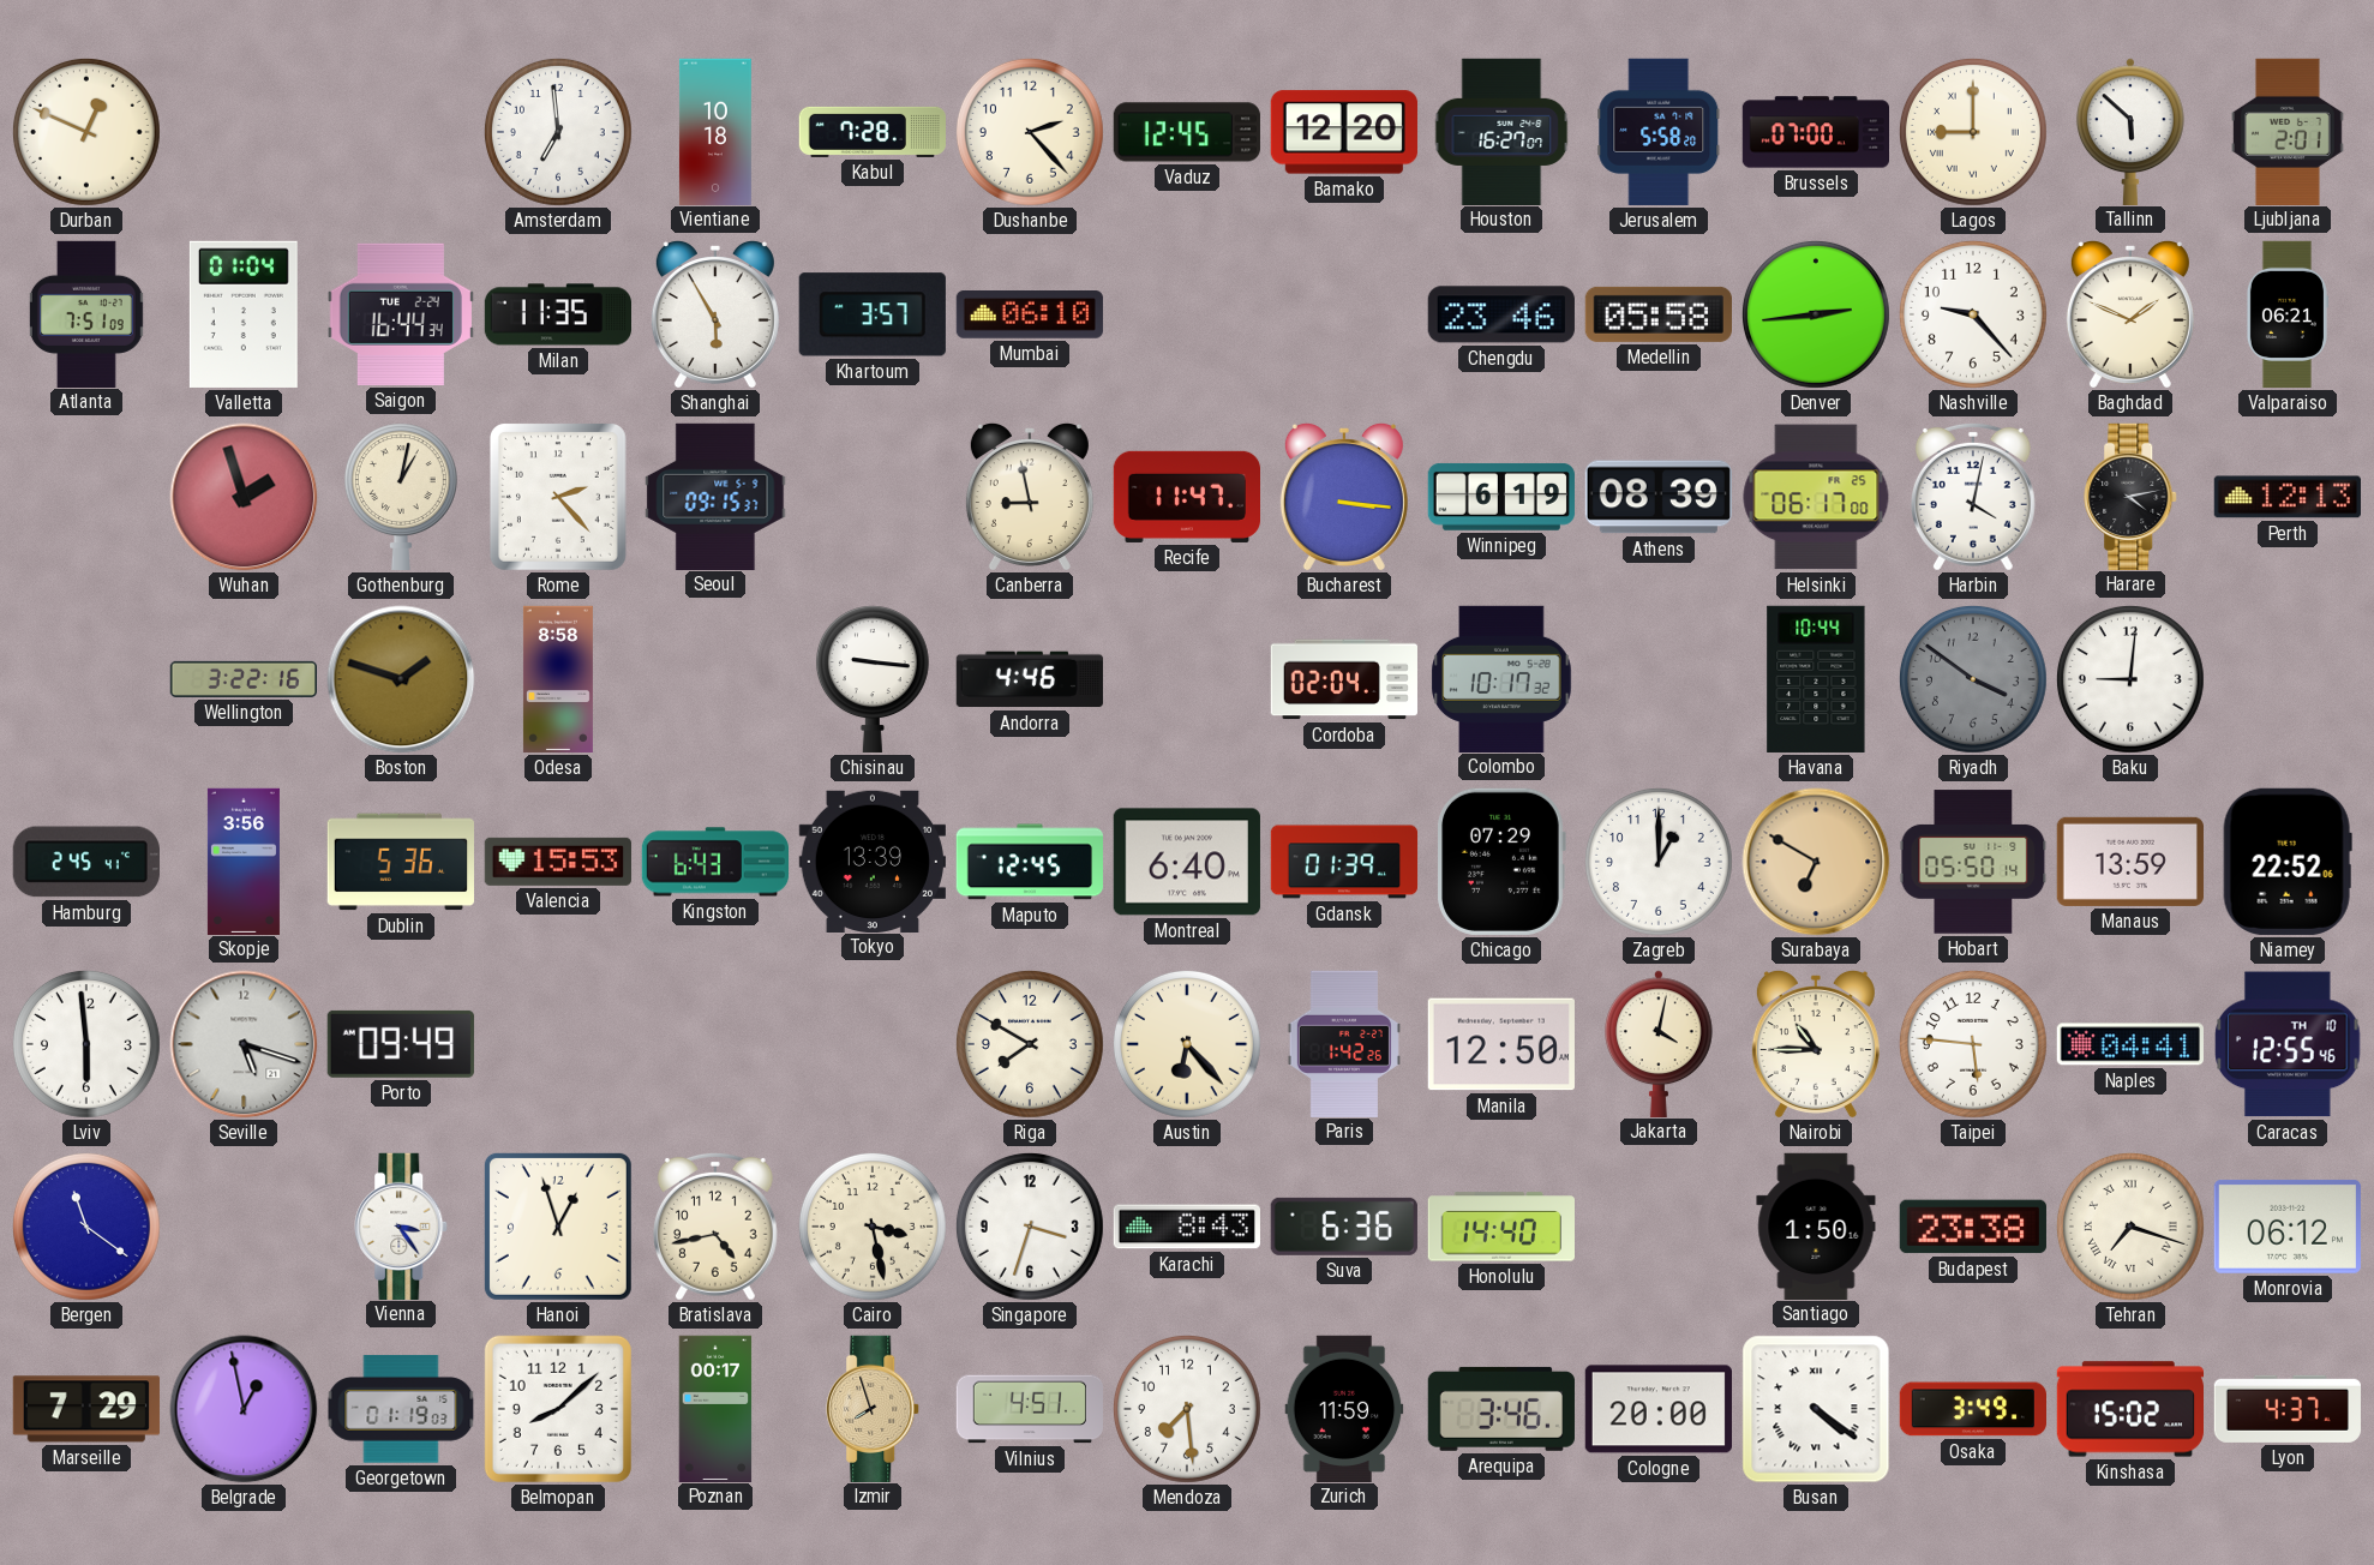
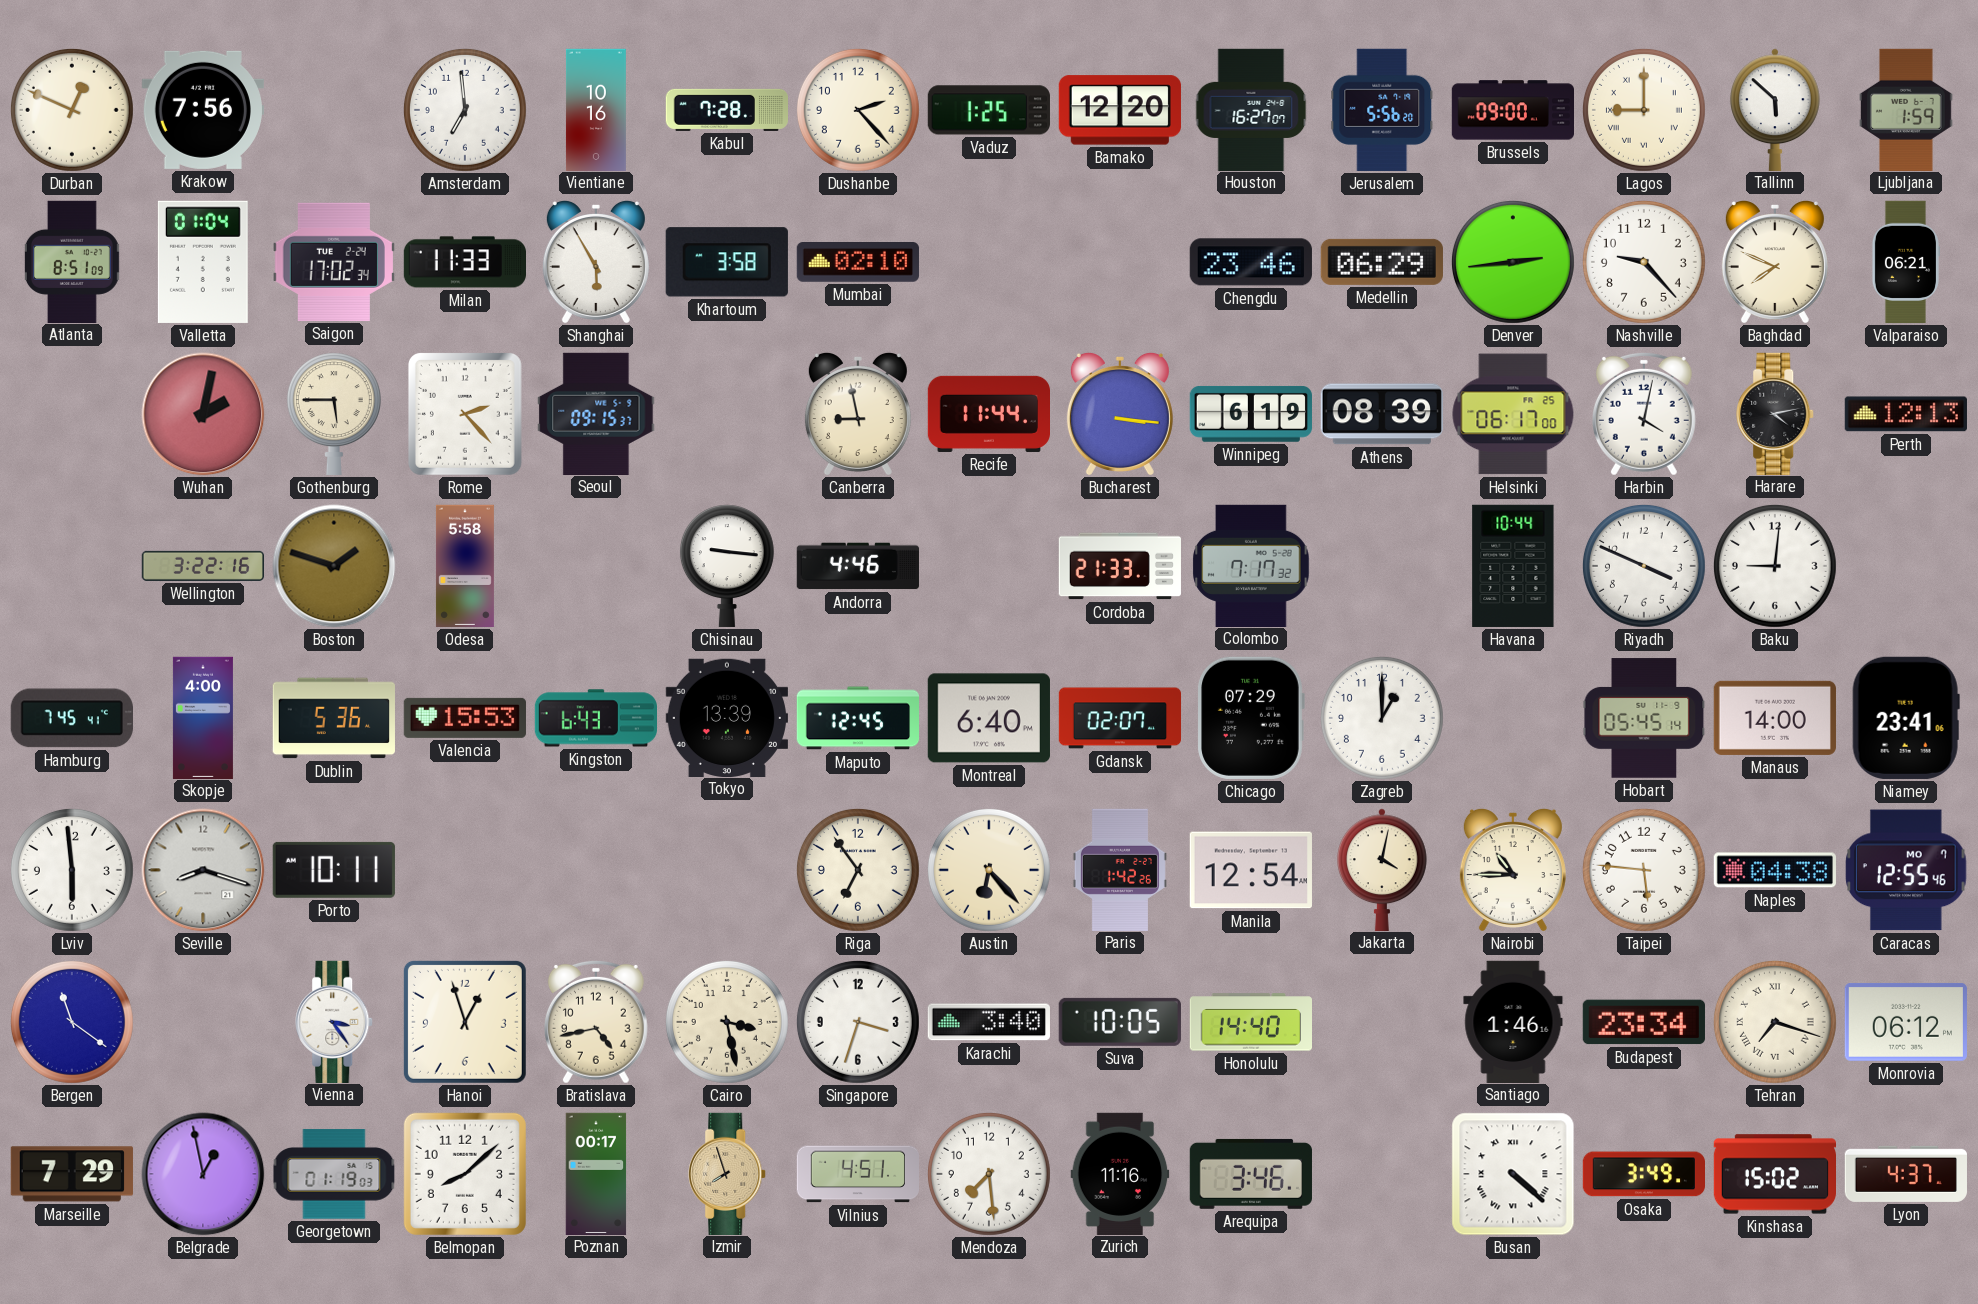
Krakow: none -> 7:56
Vientiane: 10:18 -> 10:16
Vaduz: 12:45 -> 1:25
Jerusalem: 5:58 -> 5:56
Brussels: 07:00 -> 09:00
Ljubljana: 2:01 -> 1:59
Atlanta: 7:51 -> 8:51
Saigon: 16:44 -> 17:02
Milan: 11:35 -> 11:33
Khartoum: 3:57 -> 3:58
Mumbai: 06:10 -> 02:10
Medellin: 05:58 -> 06:29
Baghdad: 1:49 -> 7:49
Wuhan: 1:57 -> 2:02
Gothenburg: 1:02 -> 5:45
Recife: 11:47 -> 11:44
Odesa: 8:58 -> 5:58
Cordoba: 02:04 -> 21:33
Colombo: 10:17 -> 7:17
Riyadh: 3:51 -> 3:49
Riyadh dial: grey -> white
Hamburg: 2:45 -> 7:45
Skopje: 3:56 -> 4:00
Gdansk: 01:39 -> 02:07
Surabaya: 6:50 -> none
Hobart: 05:50 -> 05:45
Manaus: 13:59 -> 14:00
Niamey: 22:52 -> 23:41
Seville: 5:18 -> 8:18
Porto: 09:49 -> 10:11
Riga: 7:50 -> 6:54
Manila: 12:50 -> 12:54
Naples: 04:41 -> 04:38
Caracas date: TH 10 -> MO 7
Karachi: 8:43 -> 3:40
Suva: 6:36 -> 10:05
Santiago: 1:50 -> 1:46
Budapest: 23:38 -> 23:34
Zurich: 11:59 -> 11:16
Cologne: 20:00 -> none
Busan: 4:21 -> 4:22
